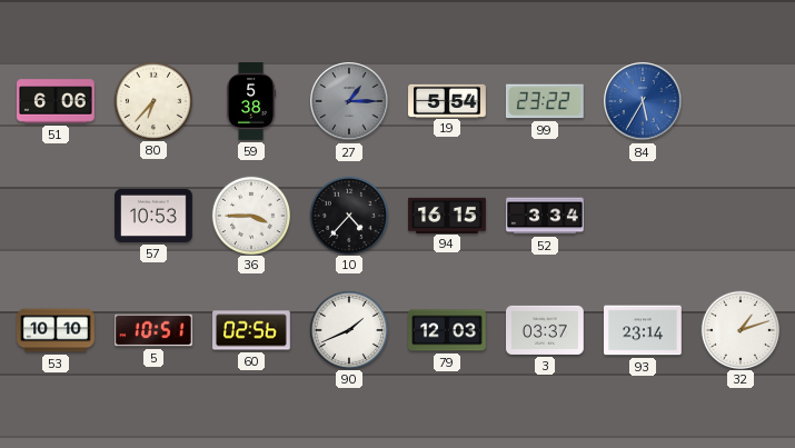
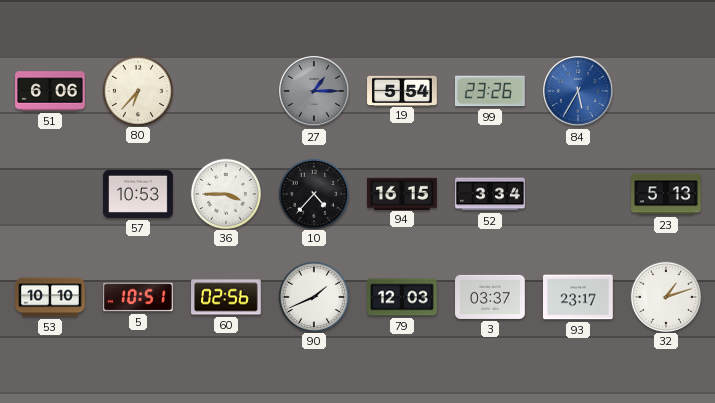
59: 5:38 -> none
99: 23:22 -> 23:26
23: none -> 5:13
93: 23:14 -> 23:17
